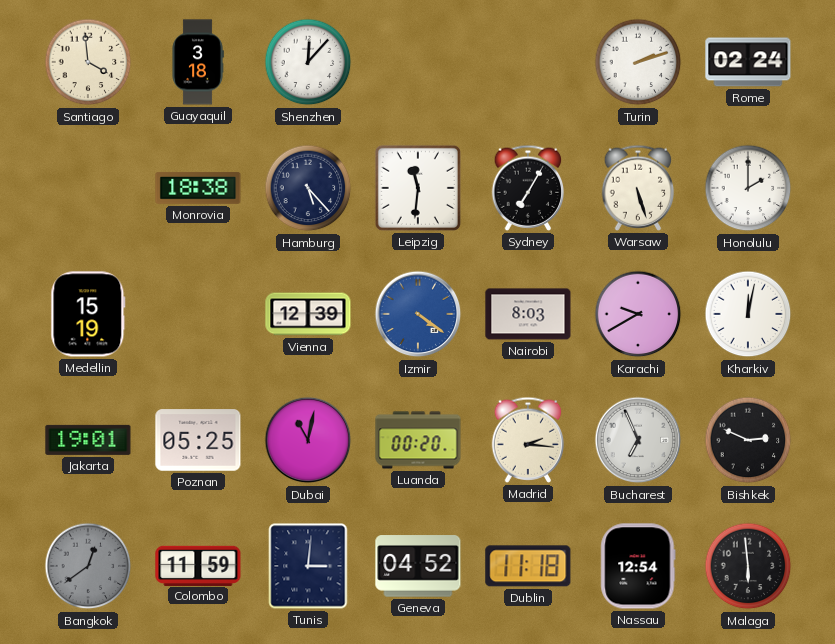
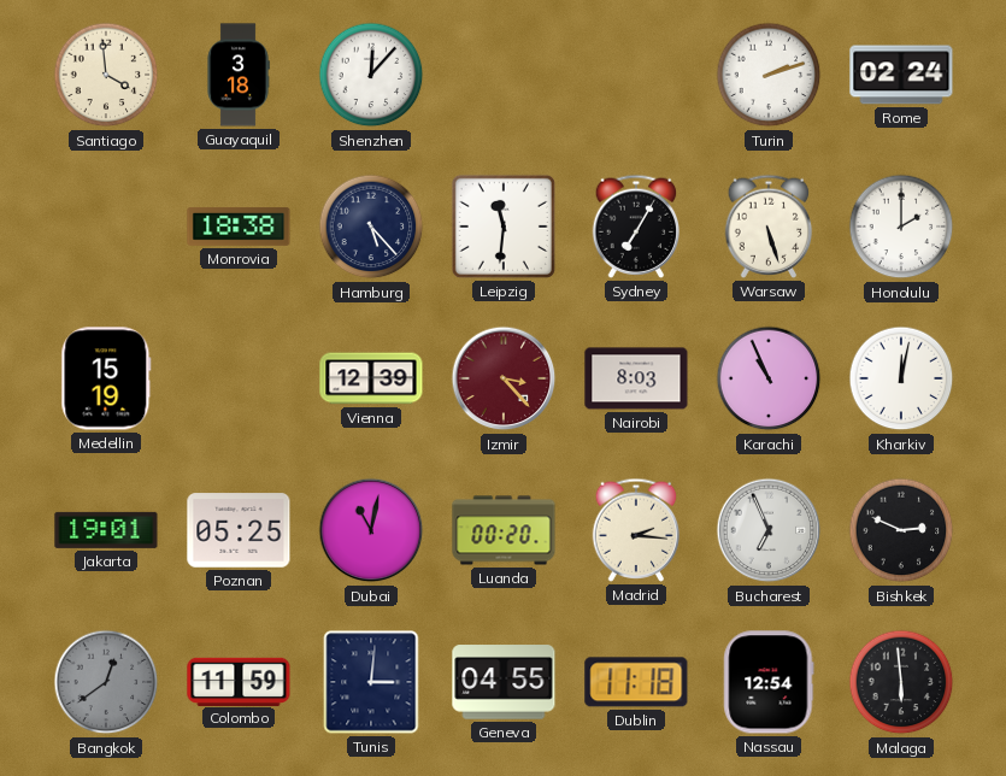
Izmir: 4:21 -> 3:23
Izmir dial: blue -> burgundy
Karachi: 9:40 -> 10:56
Geneva: 04:52 -> 04:55
